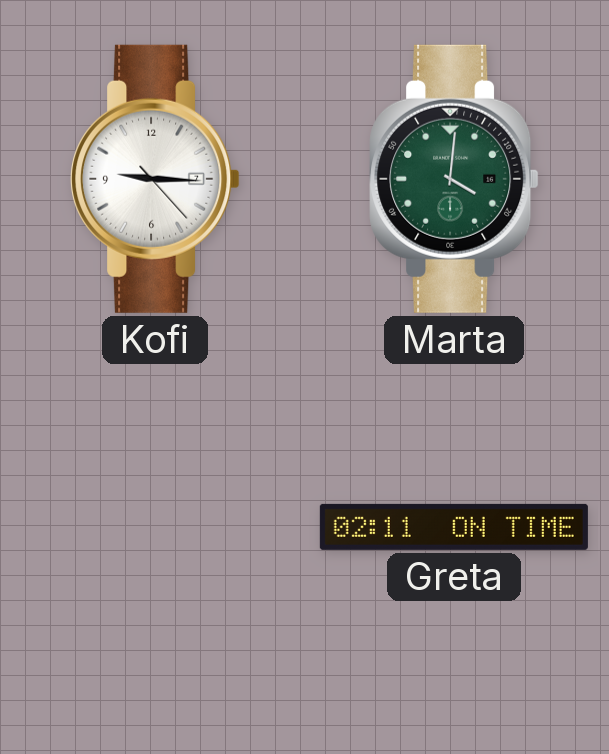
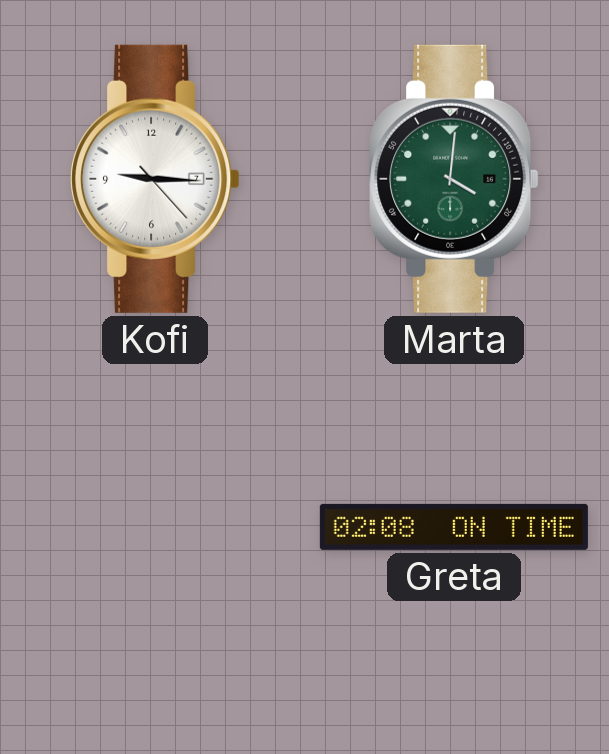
Greta: 02:11 -> 02:08
